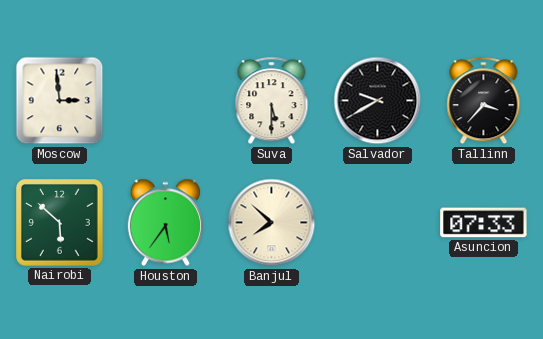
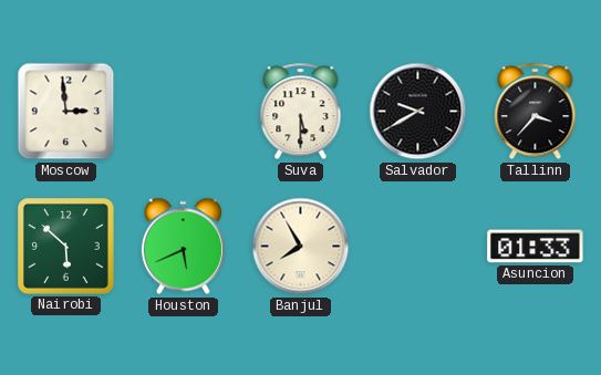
Houston: 5:36 -> 5:41
Banjul: 7:52 -> 7:55
Asuncion: 07:33 -> 01:33
